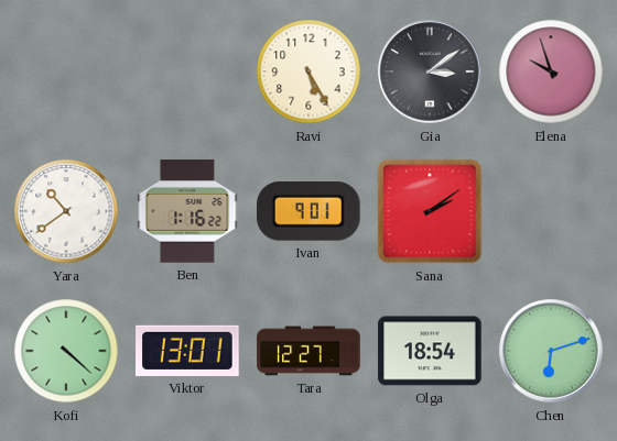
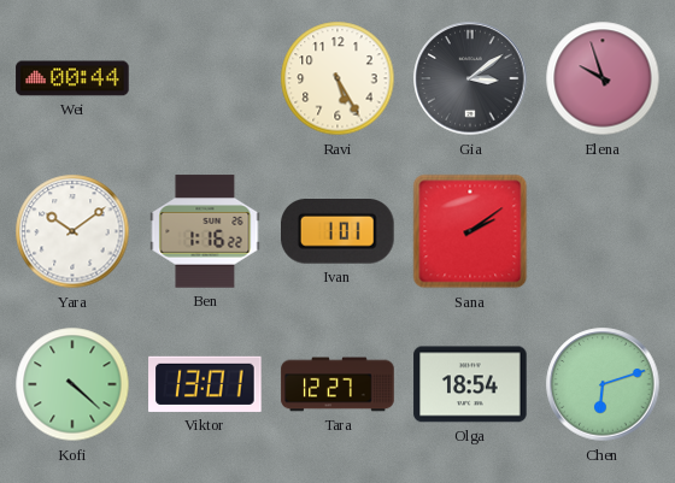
Wei: none -> 00:44
Yara: 10:39 -> 10:09
Ivan: 9:01 -> 1:01
